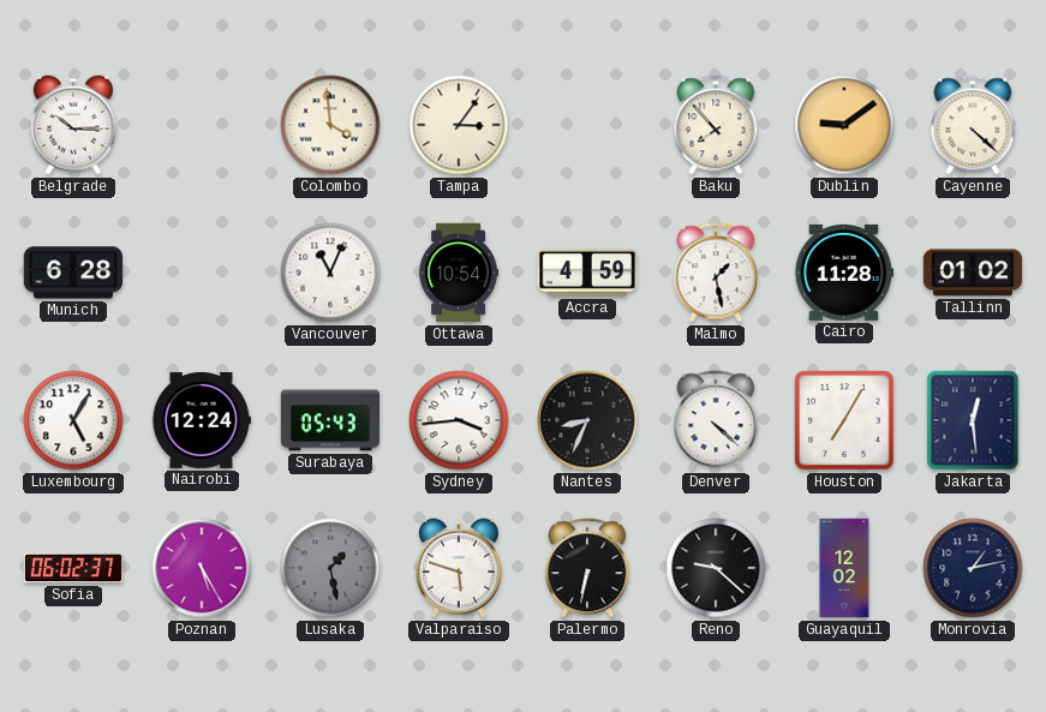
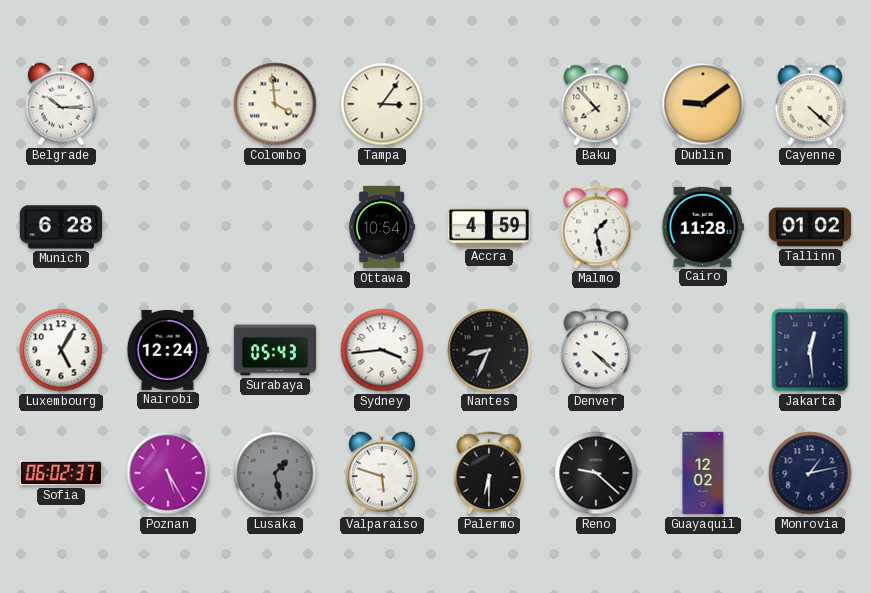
Vancouver: 11:04 -> none
Houston: 7:05 -> none
Palermo: 6:32 -> 6:30
